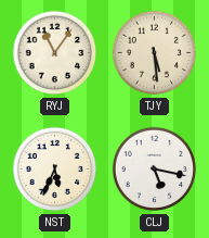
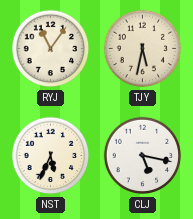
TJY: 5:29 -> 5:32
